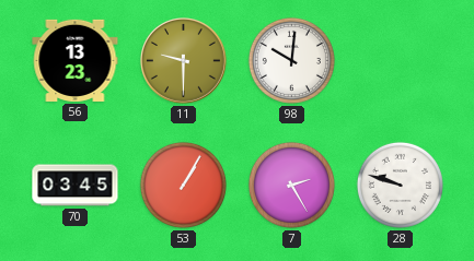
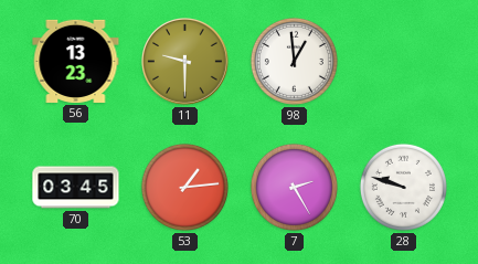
98: 10:01 -> 12:59
53: 1:05 -> 1:14
